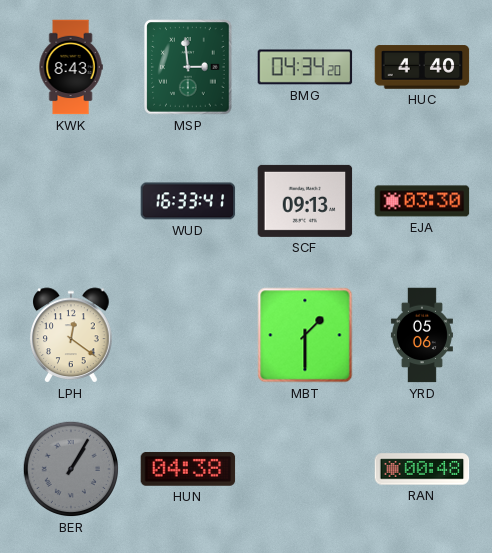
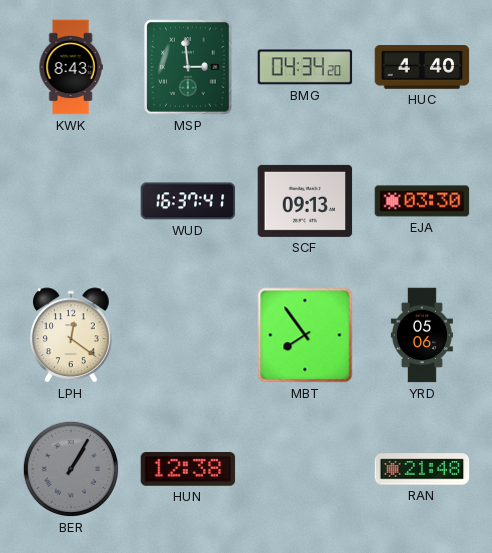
WUD: 16:33 -> 16:37
MBT: 1:30 -> 7:54
HUN: 04:38 -> 12:38
RAN: 00:48 -> 21:48
